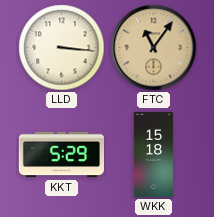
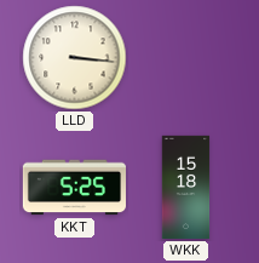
FTC: 11:06 -> none
KKT: 5:29 -> 5:25
